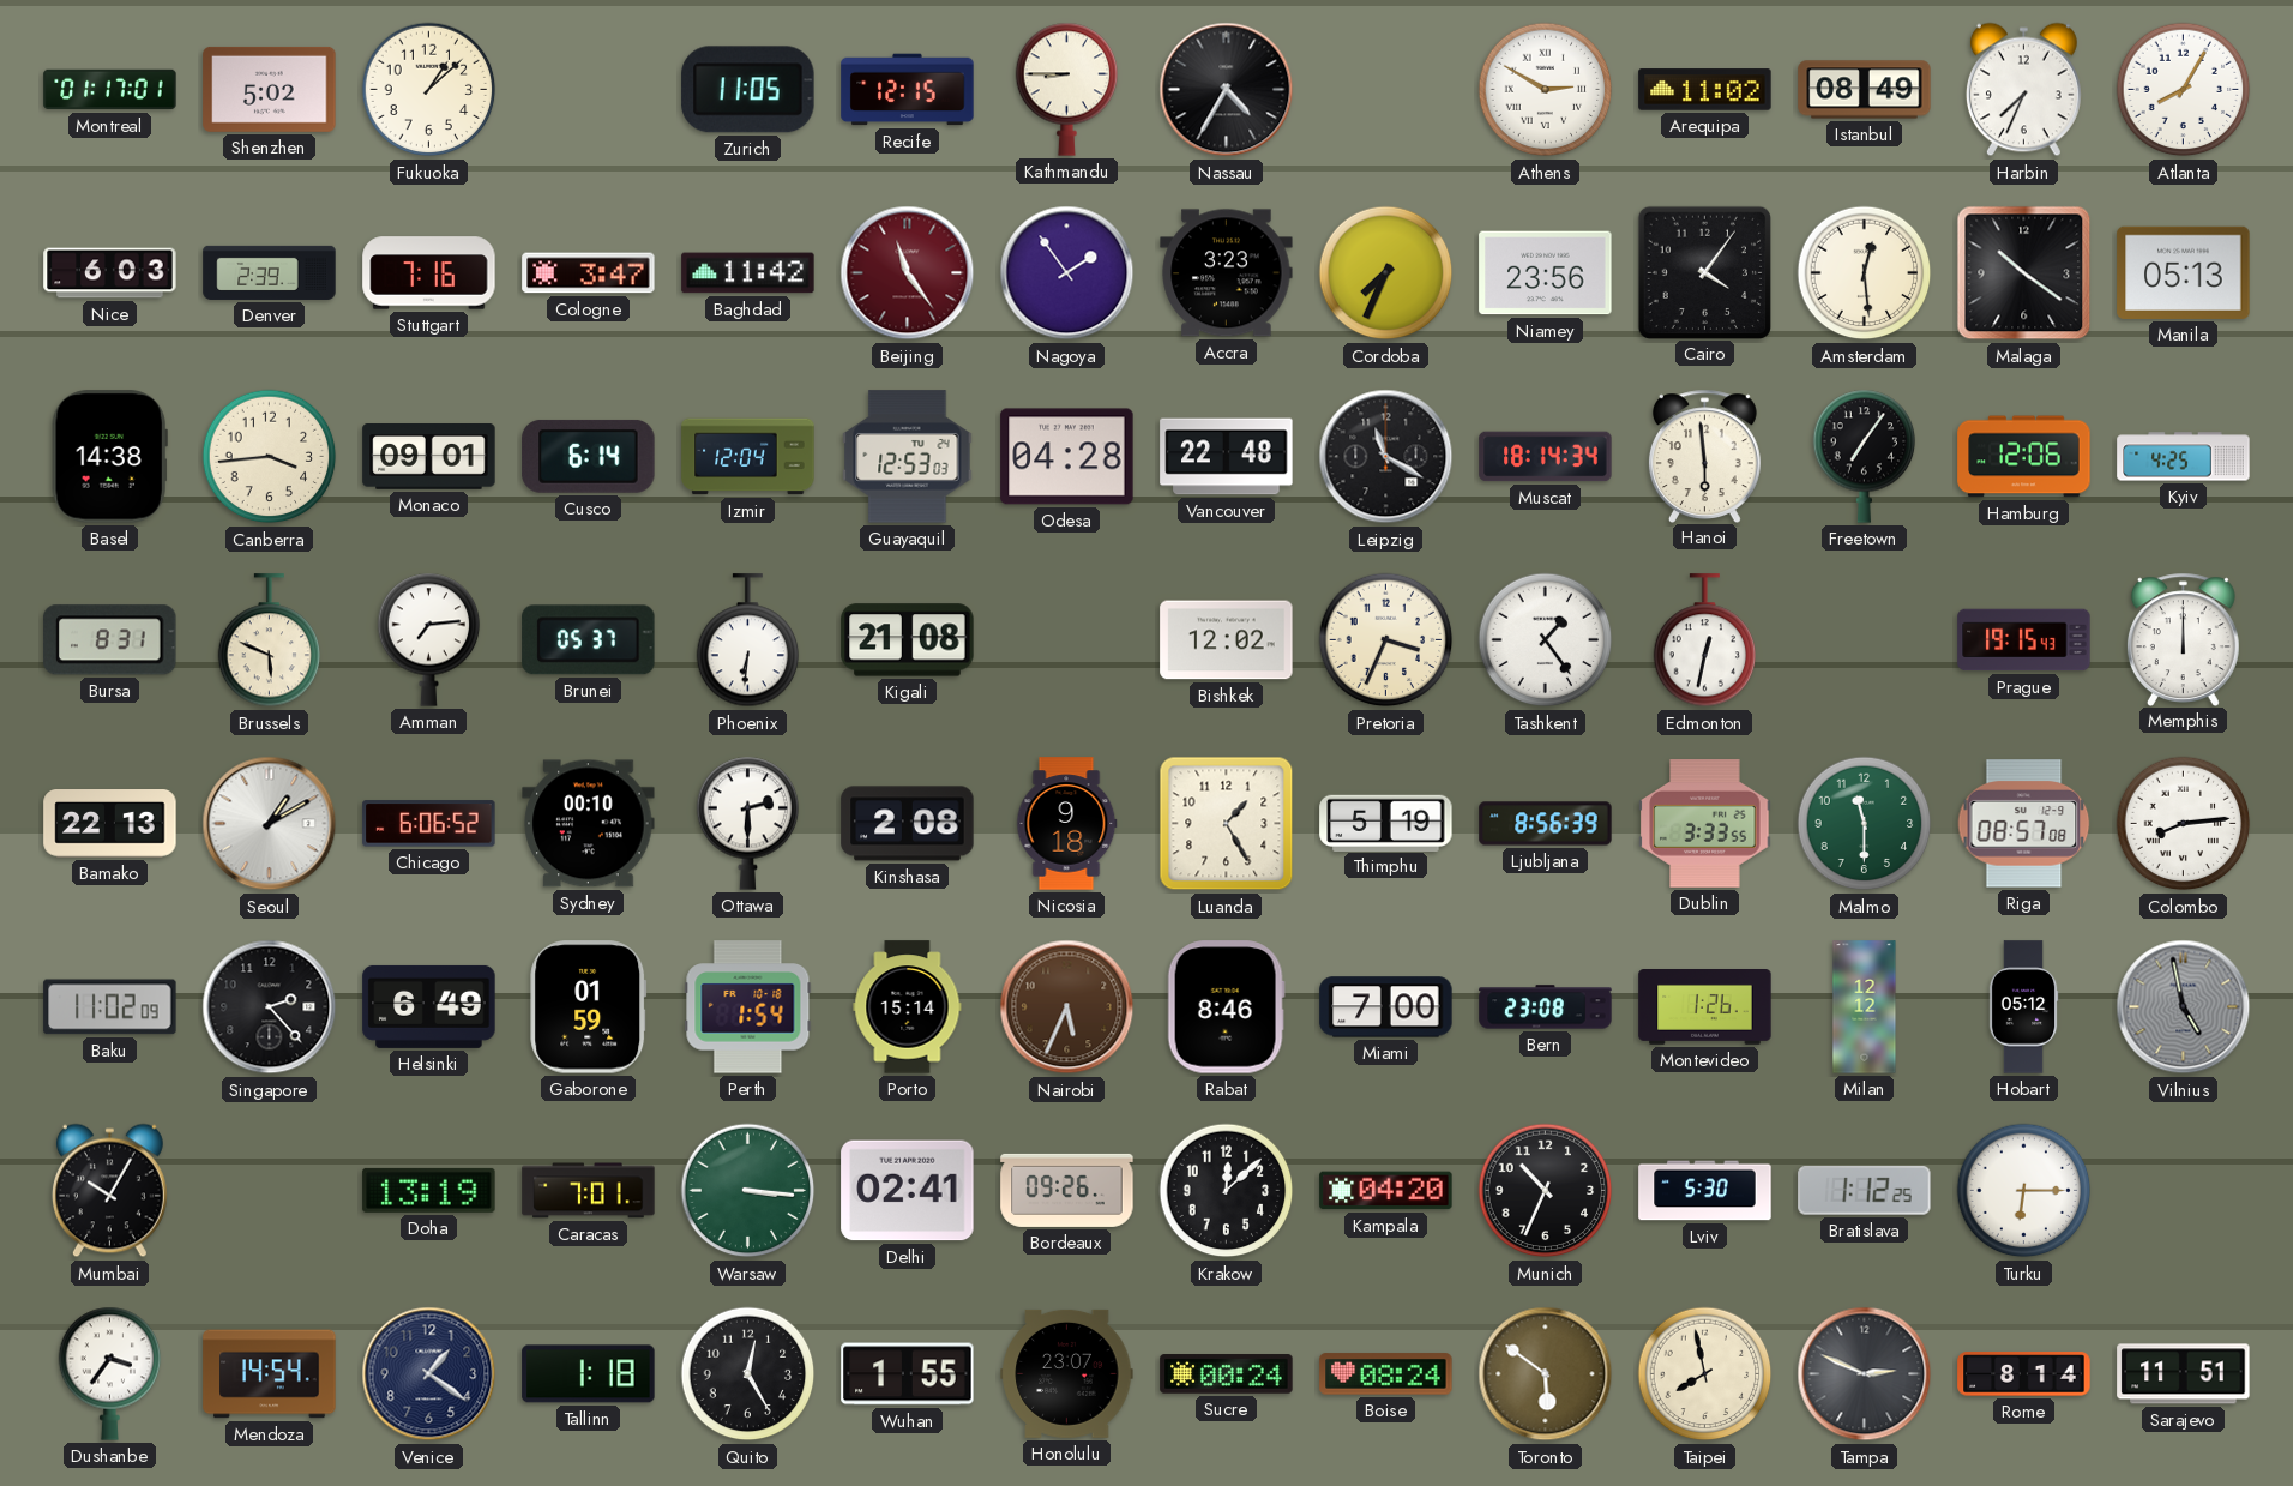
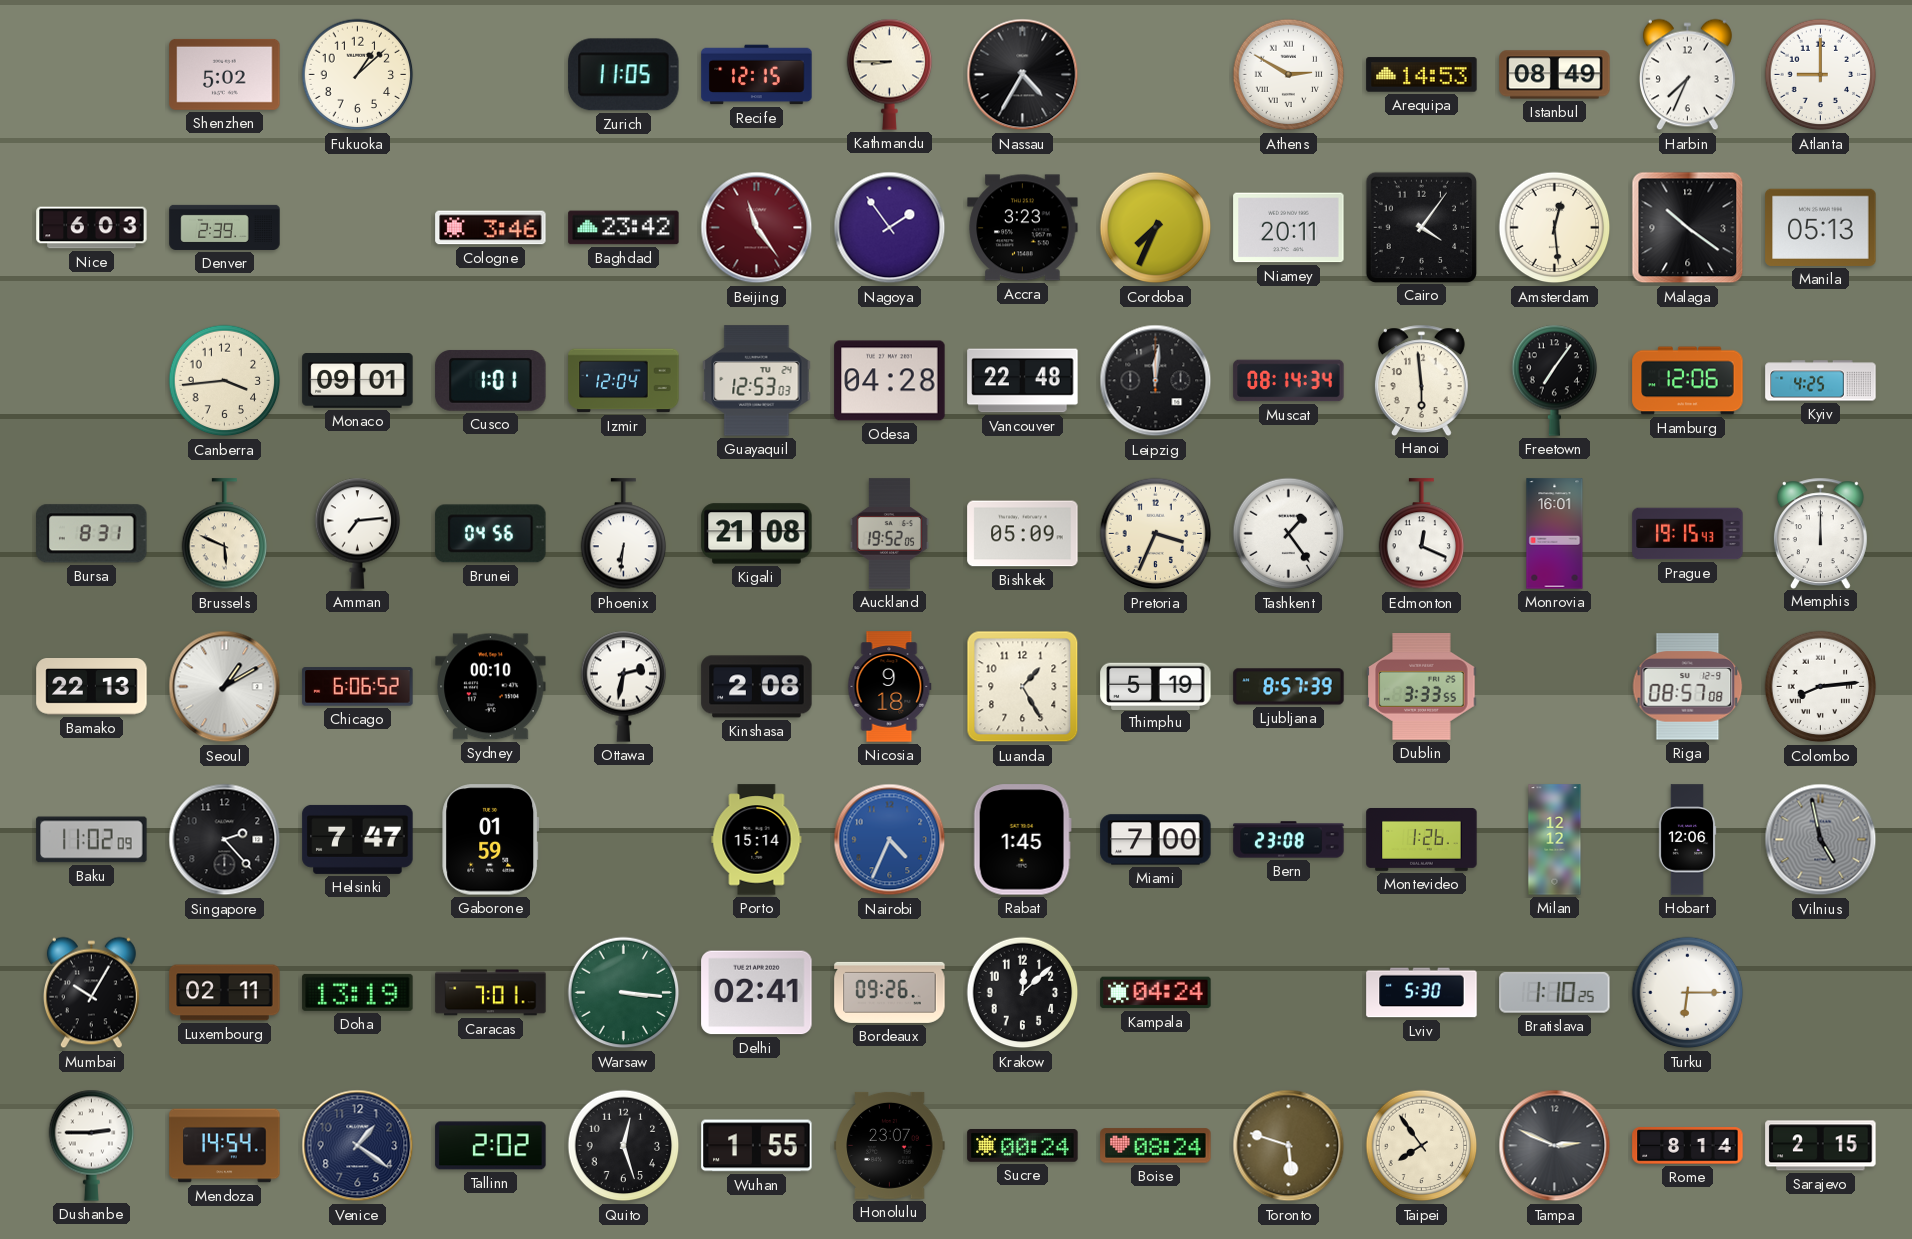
Montreal: 01:17 -> none
Arequipa: 11:02 -> 14:53
Atlanta: 8:05 -> 9:00
Stuttgart: 7:16 -> none
Cologne: 3:47 -> 3:46
Baghdad: 11:42 -> 23:42
Niamey: 23:56 -> 20:11
Basel: 14:38 -> none
Cusco: 6:14 -> 1:01
Leipzig: 11:20 -> 12:01
Muscat: 18:14 -> 08:14
Brunei: 05:37 -> 04:56
Auckland: none -> 19:52
Bishkek: 12:02 -> 05:09
Edmonton: 12:32 -> 12:19
Monrovia: none -> 16:01
Ottawa: 2:30 -> 2:32
Ljubljana: 8:56 -> 8:57
Malmo: 11:30 -> none
Helsinki: 6:49 -> 7:47
Perth: 1:54 -> none
Nairobi: 5:34 -> 4:34
Nairobi dial: brown -> blue
Rabat: 8:46 -> 1:45
Hobart: 05:12 -> 12:06
Luxembourg: none -> 02:11
Kampala: 04:20 -> 04:24
Munich: 10:34 -> none
Bratislava: 1:12 -> 1:10
Dushanbe: 3:36 -> 2:45
Tallinn: 1:18 -> 2:02
Quito: 12:25 -> 12:27
Toronto: 5:51 -> 5:48
Taipei: 7:58 -> 7:54
Sarajevo: 11:51 -> 2:15
